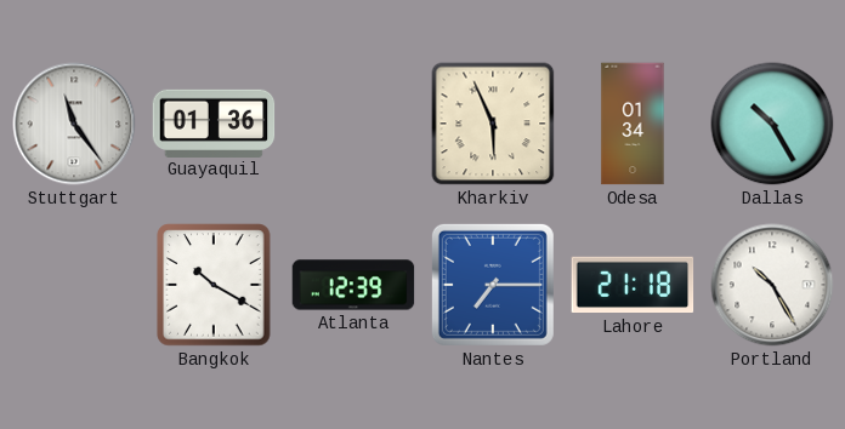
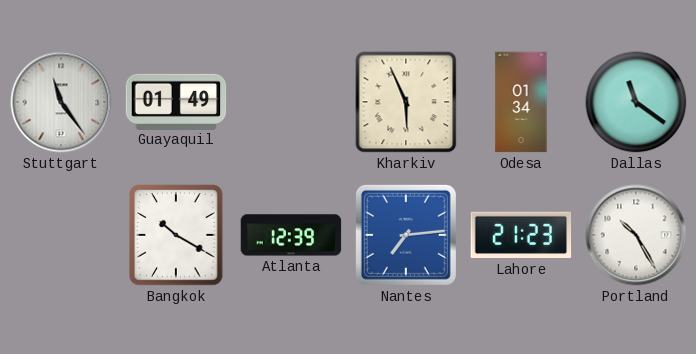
Guayaquil: 01:36 -> 01:49
Dallas: 10:25 -> 11:21
Nantes: 7:15 -> 7:14
Lahore: 21:18 -> 21:23
